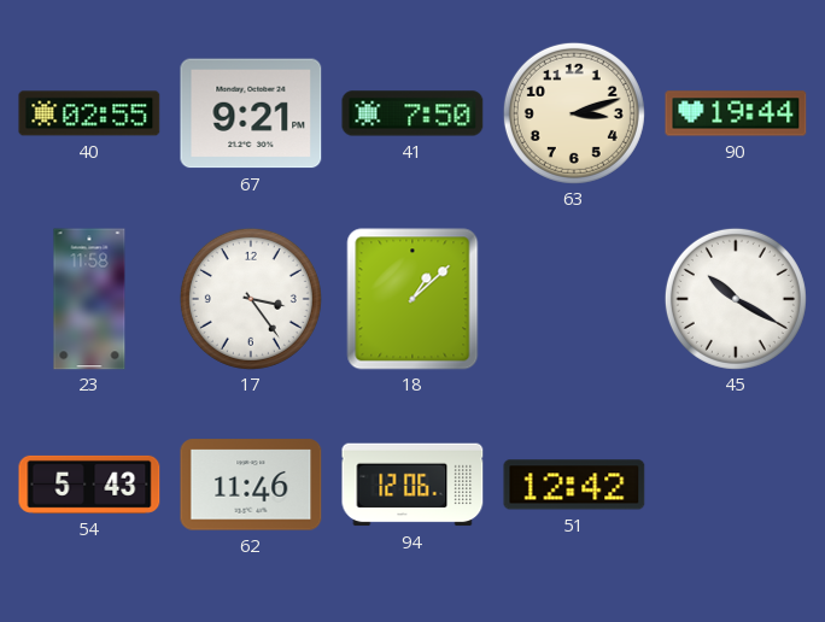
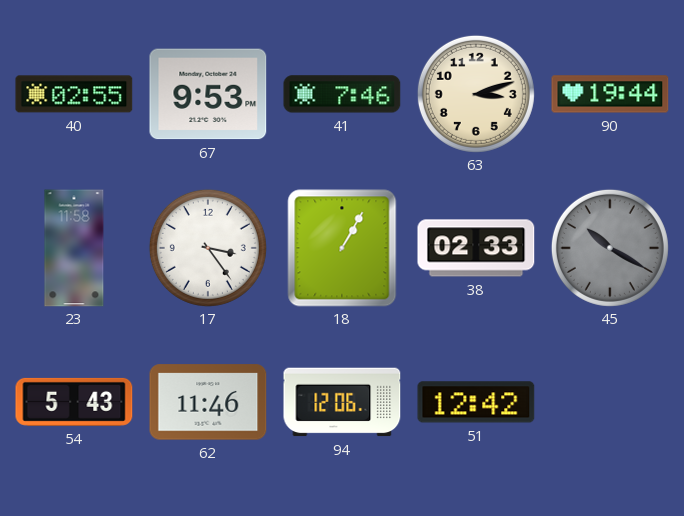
67: 9:21 -> 9:53
41: 7:50 -> 7:46
18: 1:08 -> 1:05
38: none -> 02:33
45 dial: white -> grey
